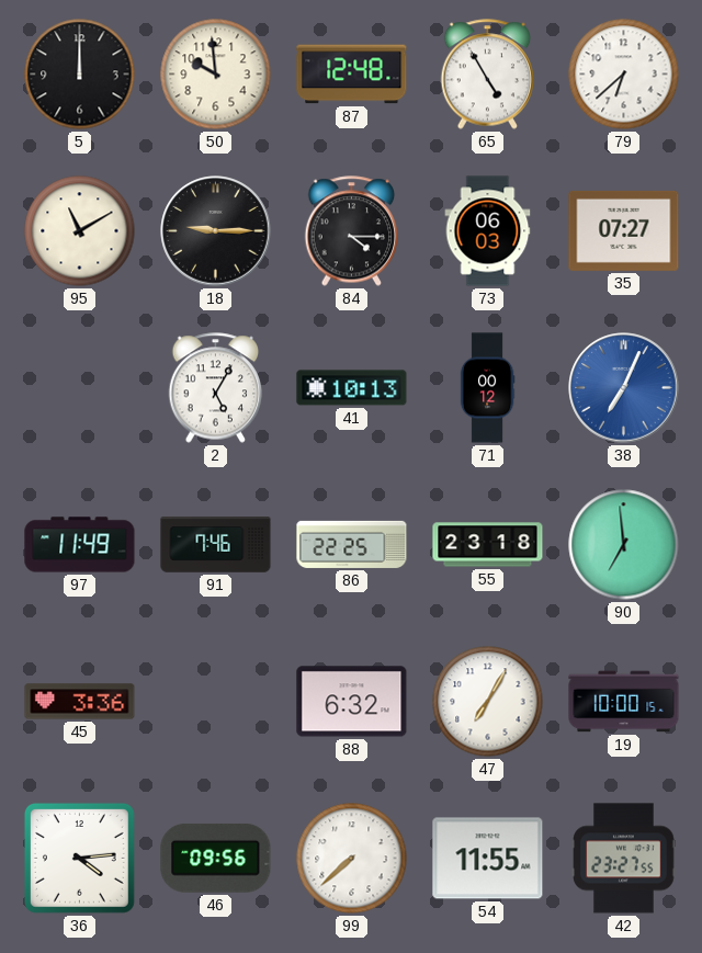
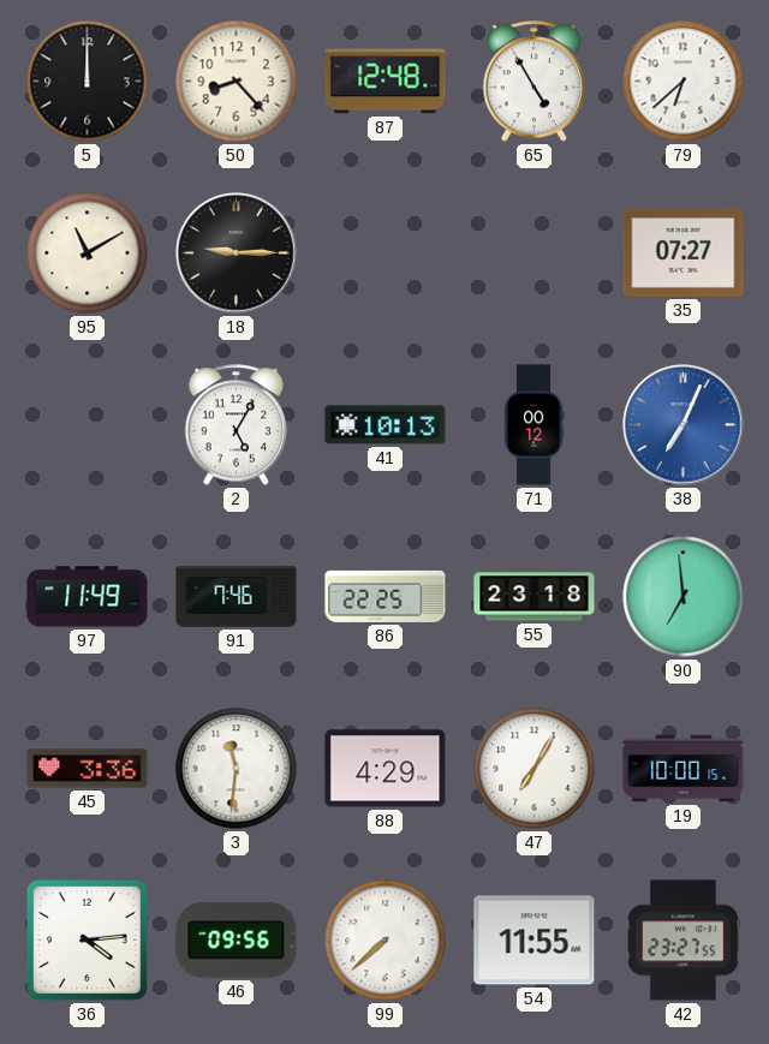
50: 9:59 -> 8:23
84: 4:15 -> none
73: 06:03 -> none
3: none -> 11:31
88: 6:32 -> 4:29
